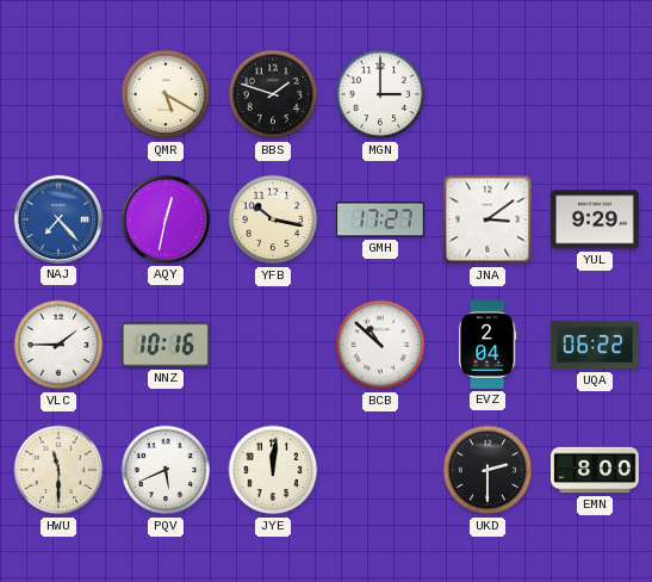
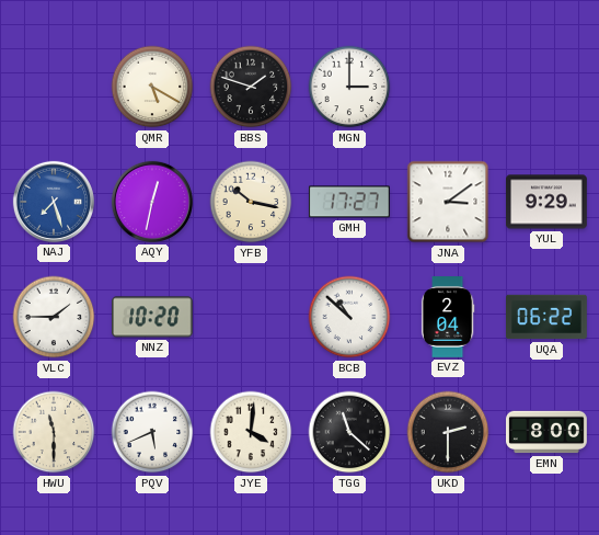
NAJ: 7:23 -> 7:27
NNZ: 10:16 -> 10:20
JYE: 12:01 -> 4:01
TGG: none -> 11:22
